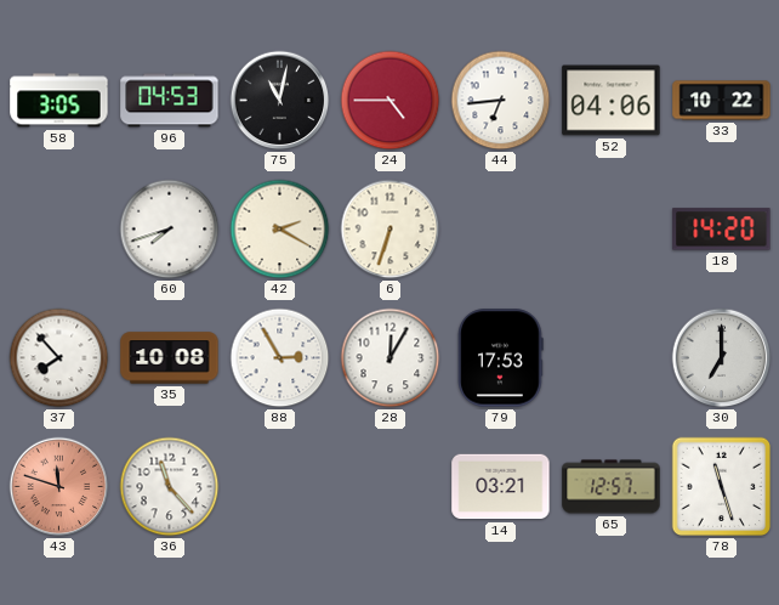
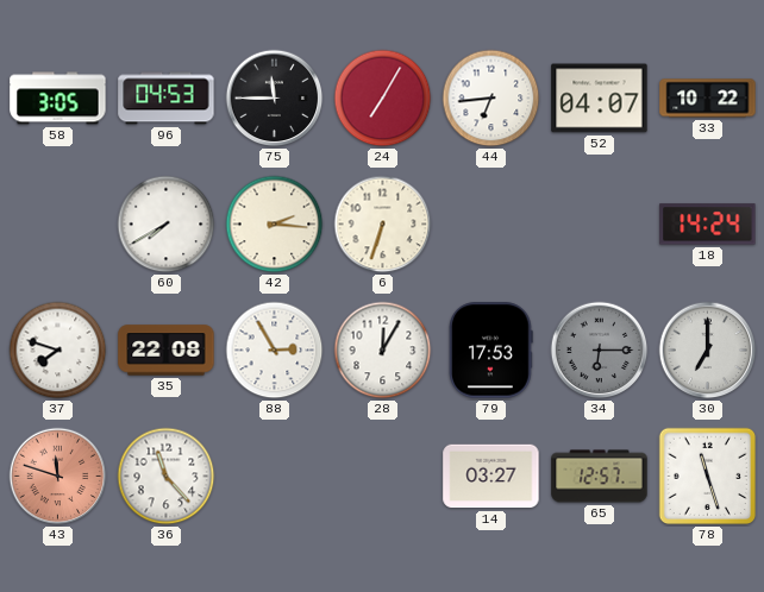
75: 11:02 -> 11:45
24: 4:45 -> 7:05
52: 04:06 -> 04:07
60: 7:42 -> 7:40
42: 2:20 -> 2:16
18: 14:20 -> 14:24
37: 7:53 -> 7:48
35: 10:08 -> 22:08
34: none -> 6:15
14: 03:21 -> 03:27
